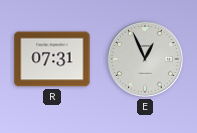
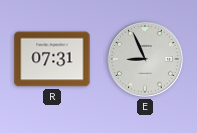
E: 12:56 -> 8:56
